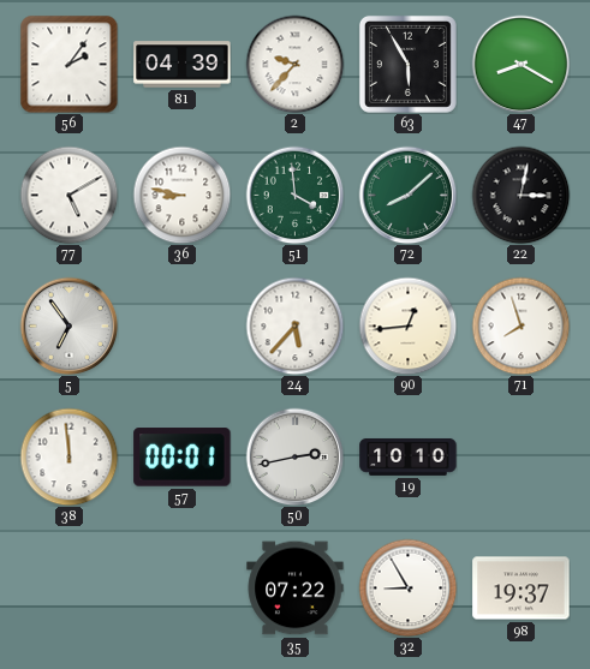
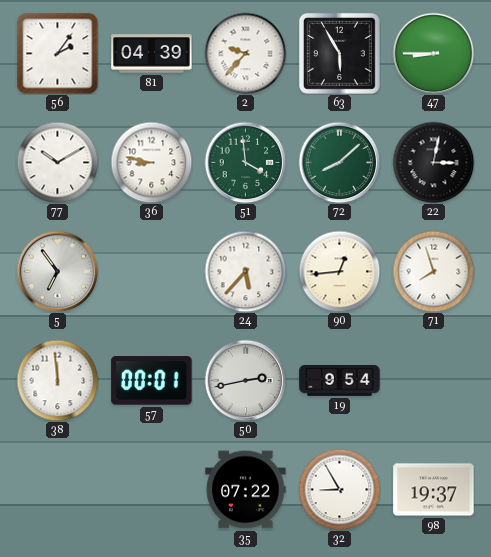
47: 8:20 -> 8:45
77: 5:10 -> 10:10
19: 10:10 -> 9:54
